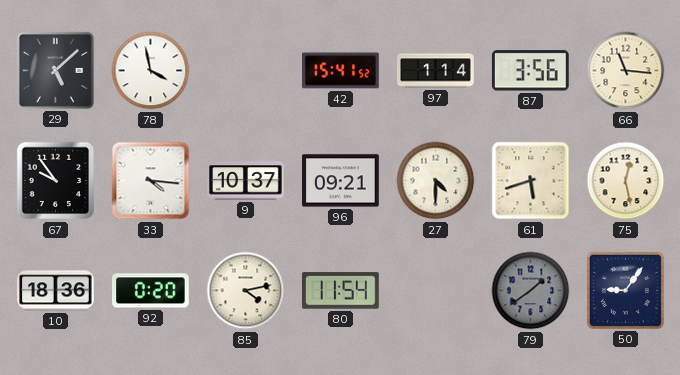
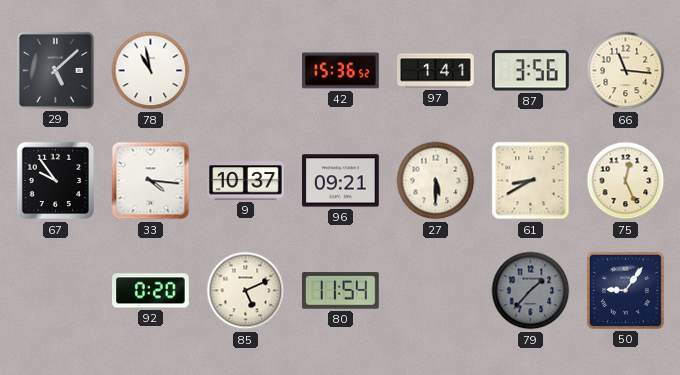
78: 3:58 -> 10:58
42: 15:41 -> 15:36
97: 1:14 -> 1:41
27: 4:30 -> 5:30
61: 5:42 -> 8:40
75: 12:28 -> 12:26
10: 18:36 -> none
85: 4:13 -> 5:11
79: 1:39 -> 1:37
